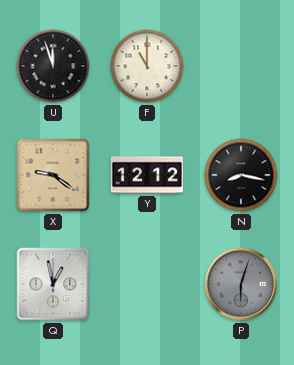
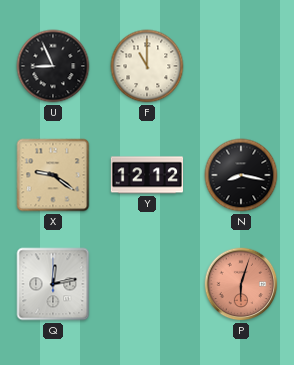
U: 11:57 -> 8:56
Q: 12:58 -> 12:13
P dial: grey -> salmon
